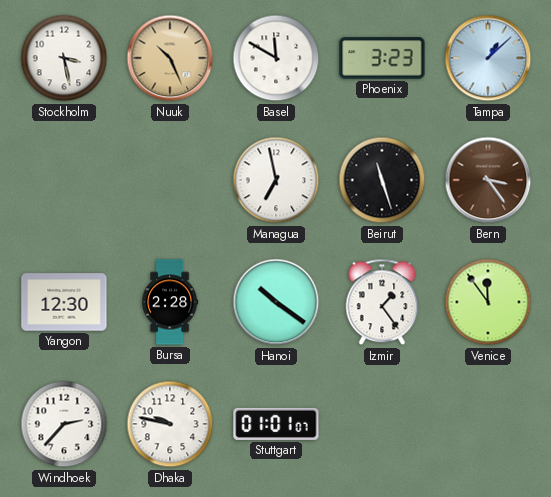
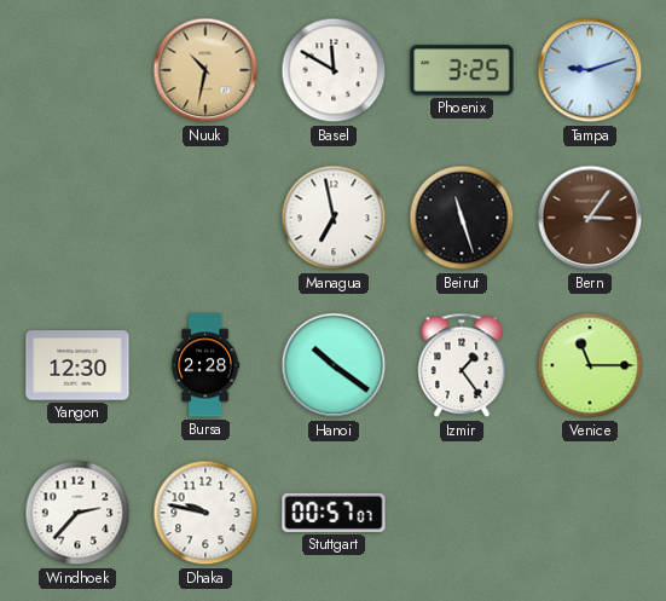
Stockholm: 3:28 -> none
Nuuk: 10:26 -> 10:32
Phoenix: 3:23 -> 3:25
Tampa: 1:08 -> 9:12
Bern: 3:24 -> 3:06
Venice: 11:54 -> 11:15
Stuttgart: 01:01 -> 00:57
